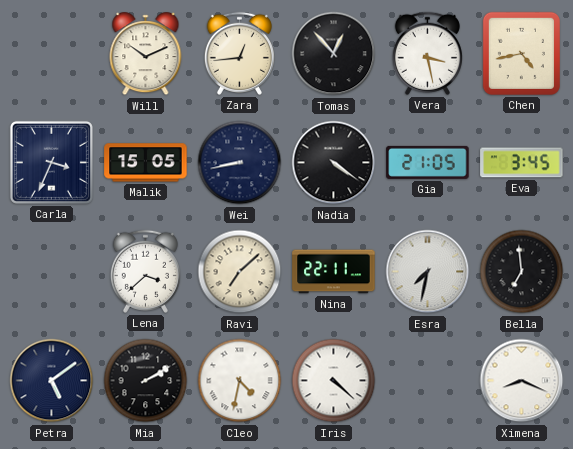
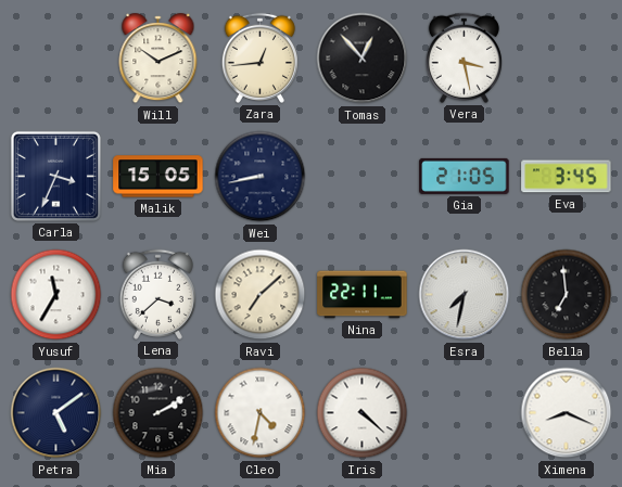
Chen: 4:43 -> none
Nadia: 4:21 -> none
Yusuf: none -> 11:35
